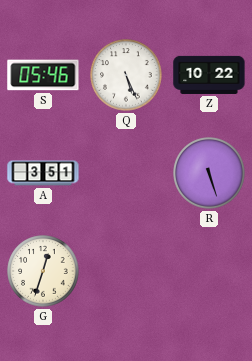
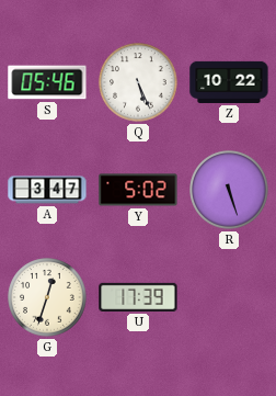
A: 3:51 -> 3:47
Y: none -> 5:02
U: none -> 17:39
